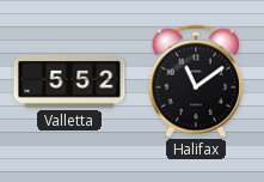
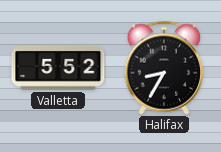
Halifax: 11:09 -> 8:35
